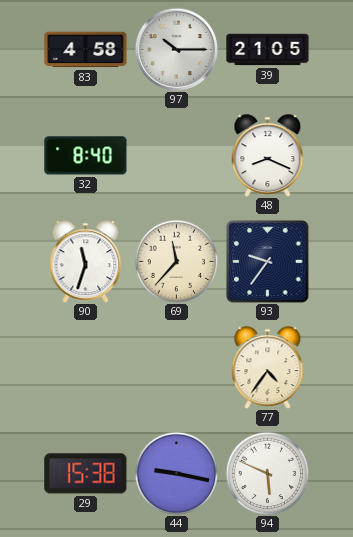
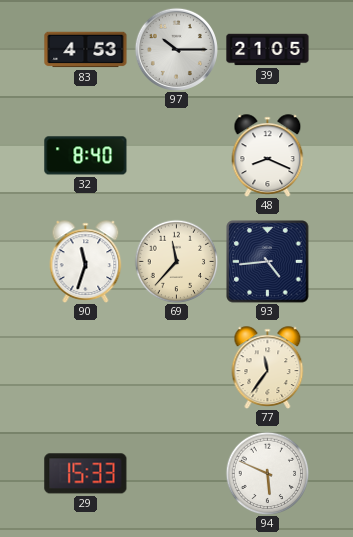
83: 4:58 -> 4:53
93: 9:36 -> 4:44
77: 4:36 -> 11:36
29: 15:38 -> 15:33
44: 9:17 -> none
